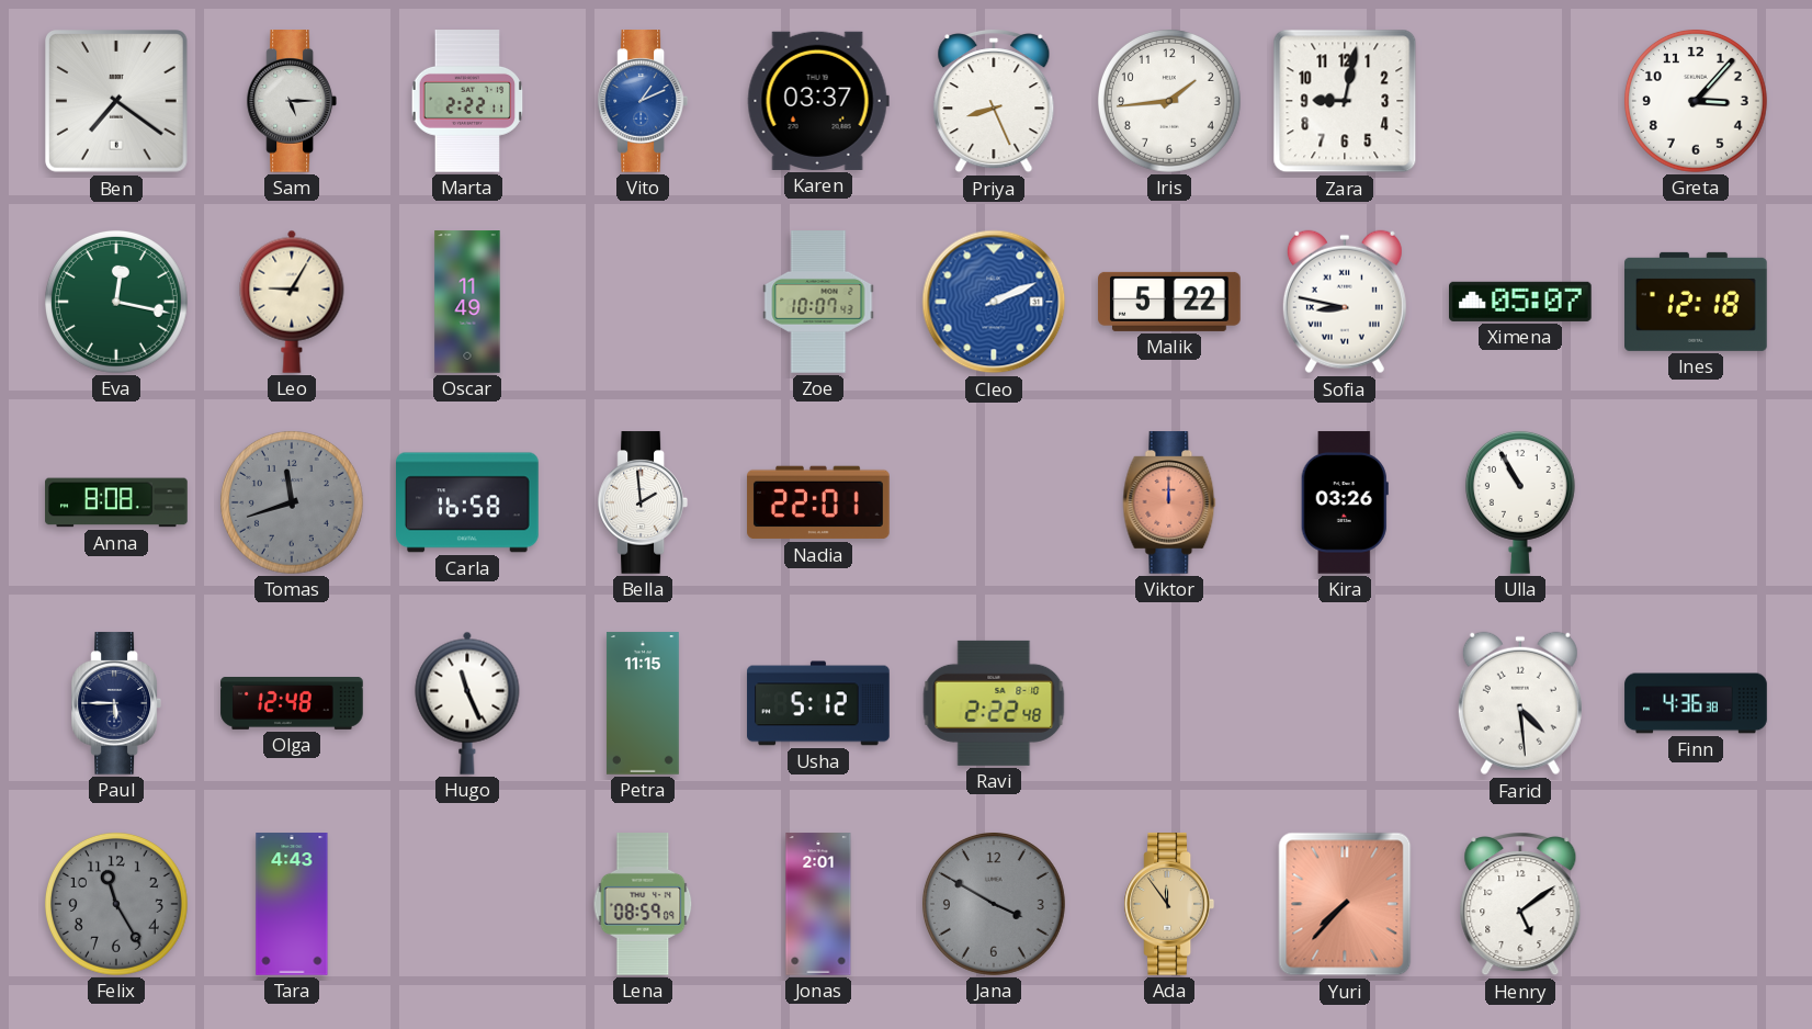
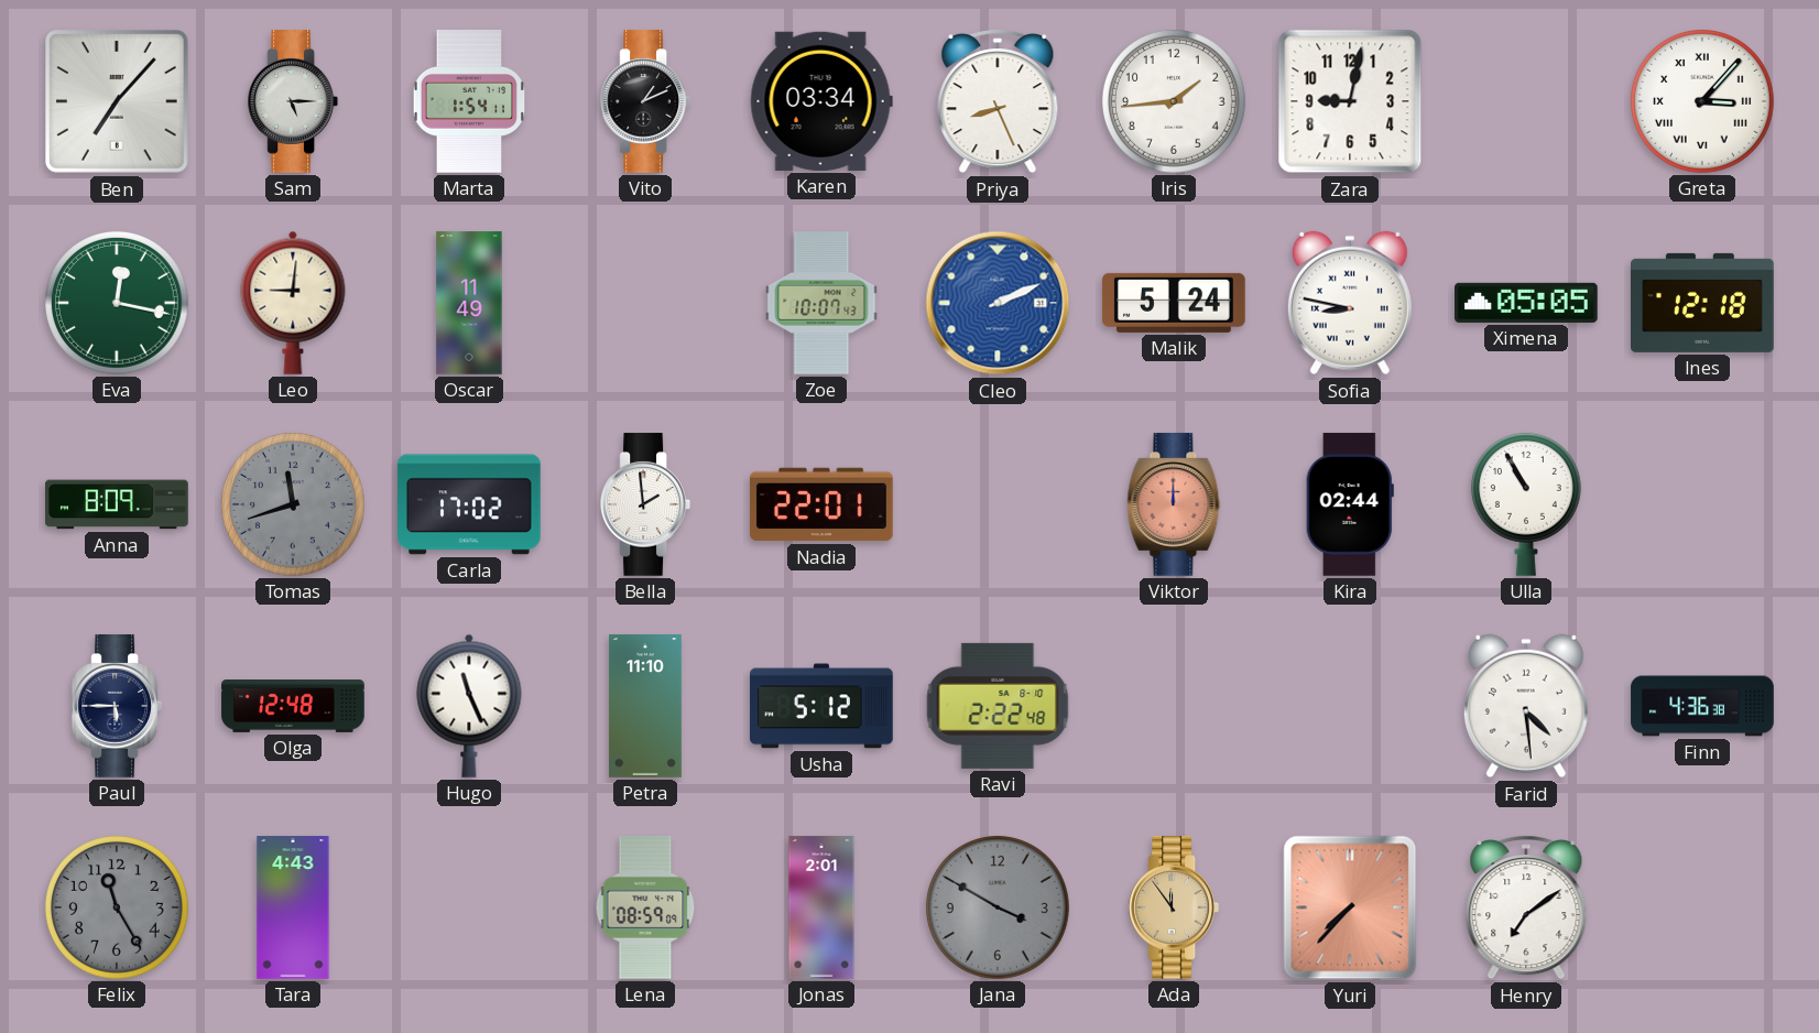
Ben: 7:21 -> 7:07
Marta: 2:22 -> 1:54
Vito dial: blue -> black
Karen: 03:37 -> 03:34
Greta numerals: Arabic -> Roman
Leo: 9:05 -> 9:01
Malik: 5:22 -> 5:24
Ximena: 05:07 -> 05:05
Anna: 8:08 -> 8:09
Carla: 16:58 -> 17:02
Kira: 03:26 -> 02:44
Petra: 11:15 -> 11:10
Henry: 5:09 -> 7:09
